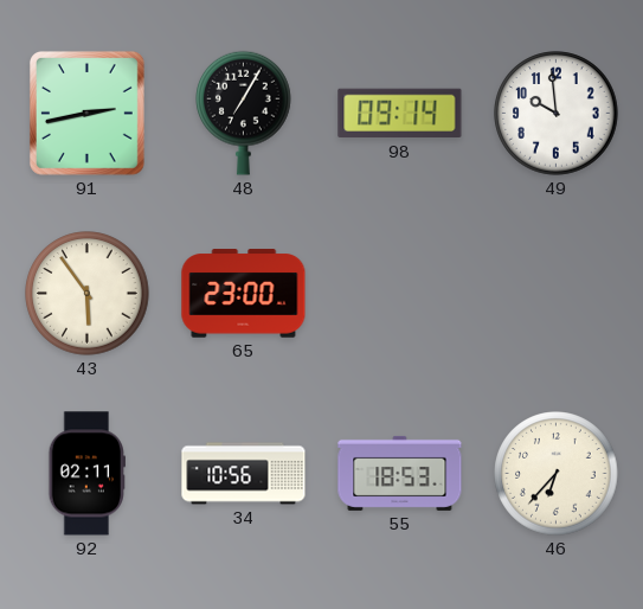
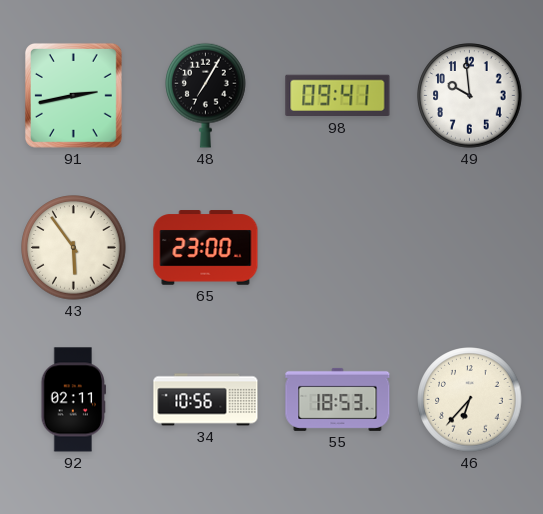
98: 09:14 -> 09:41
